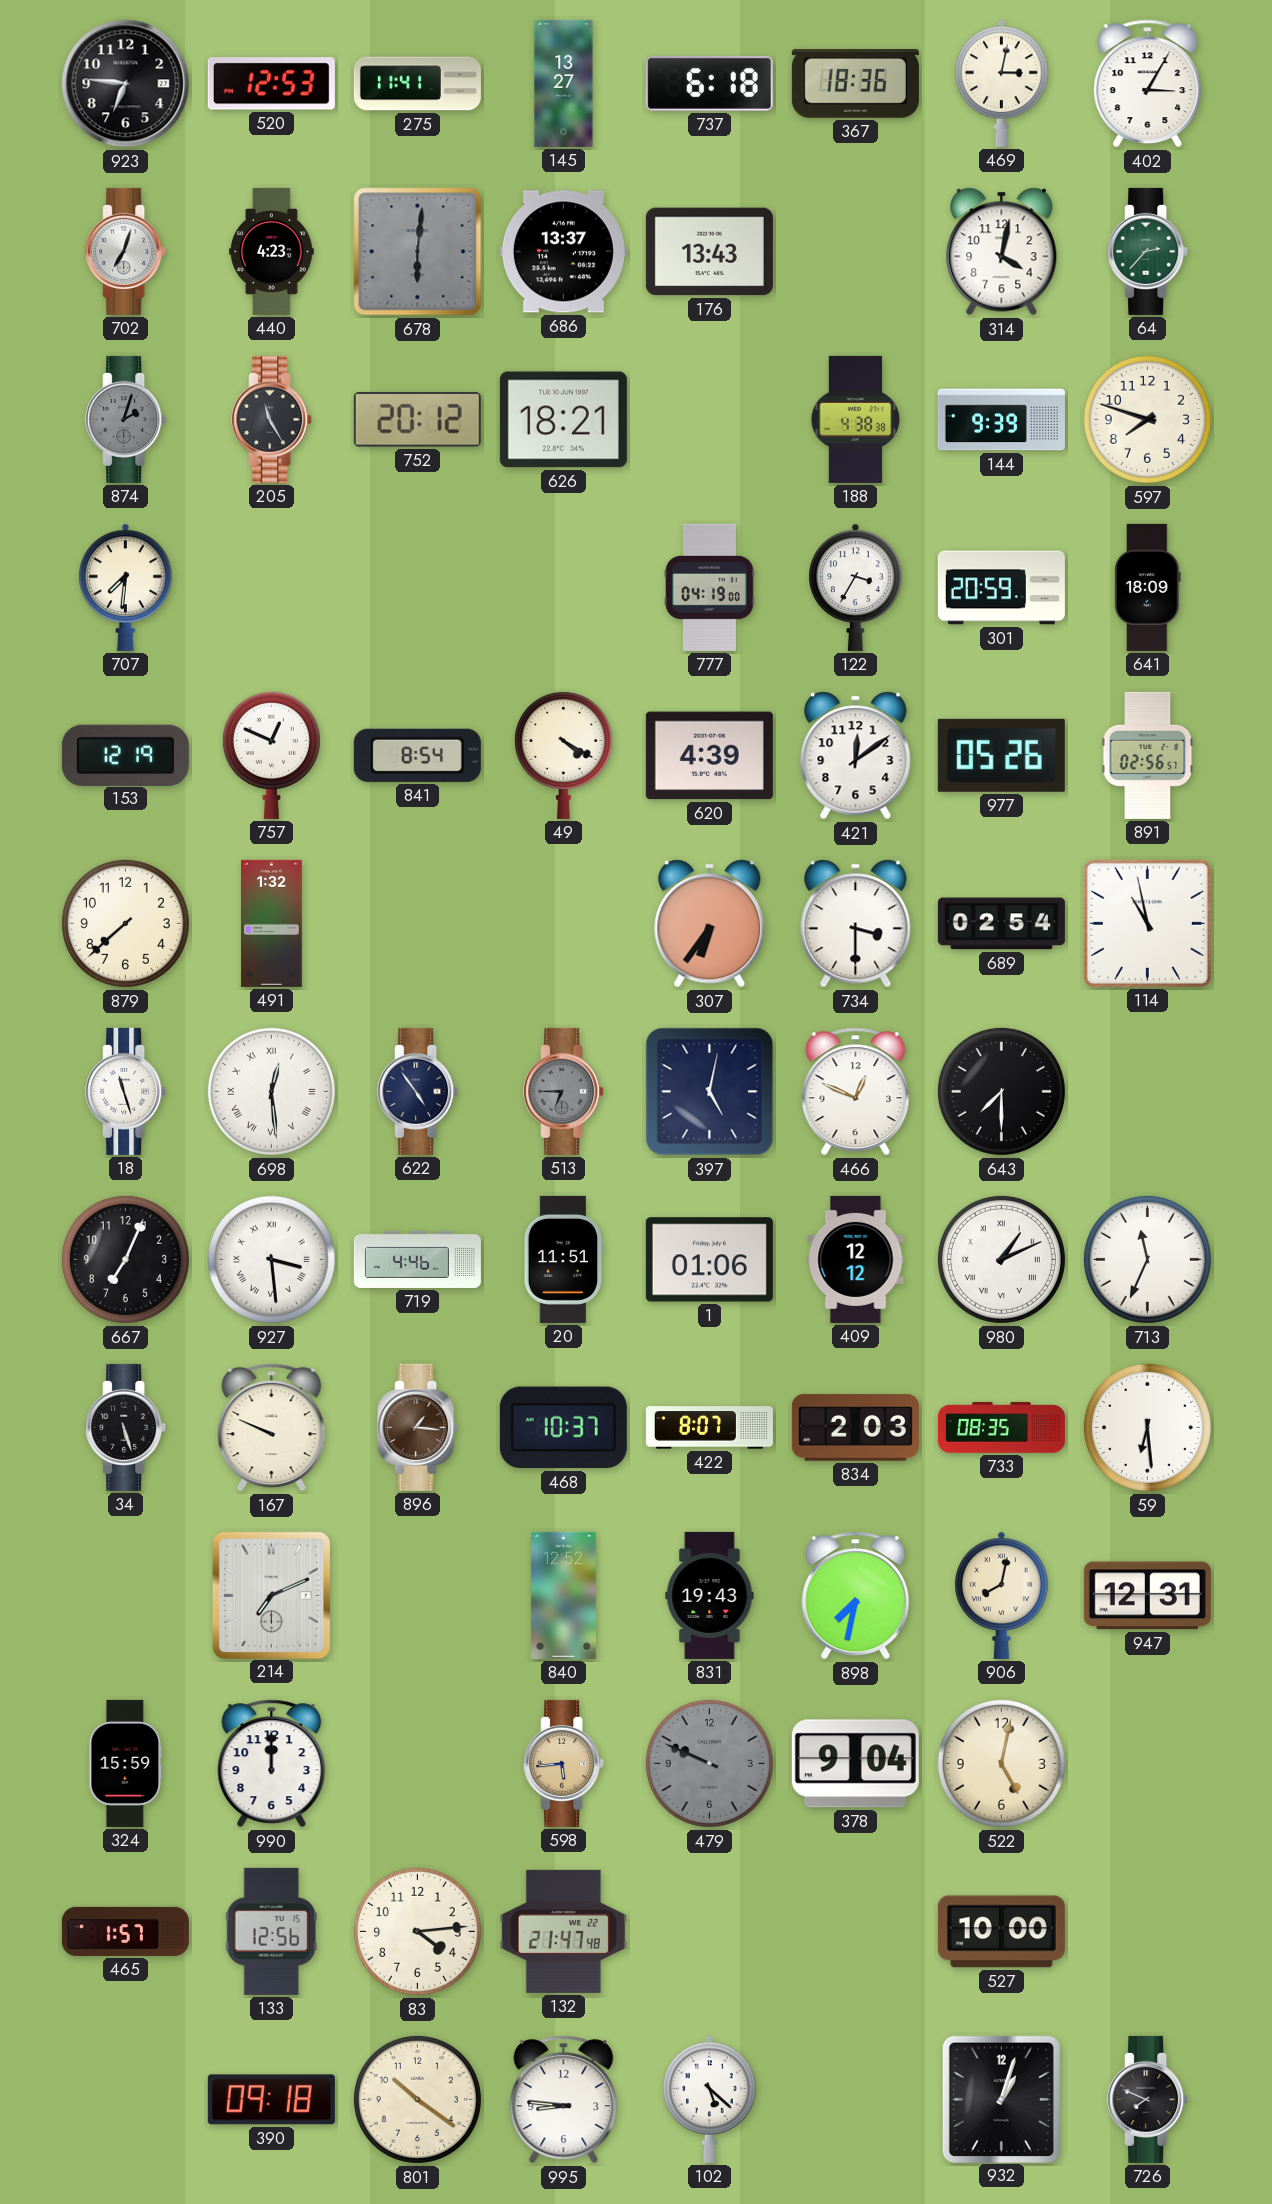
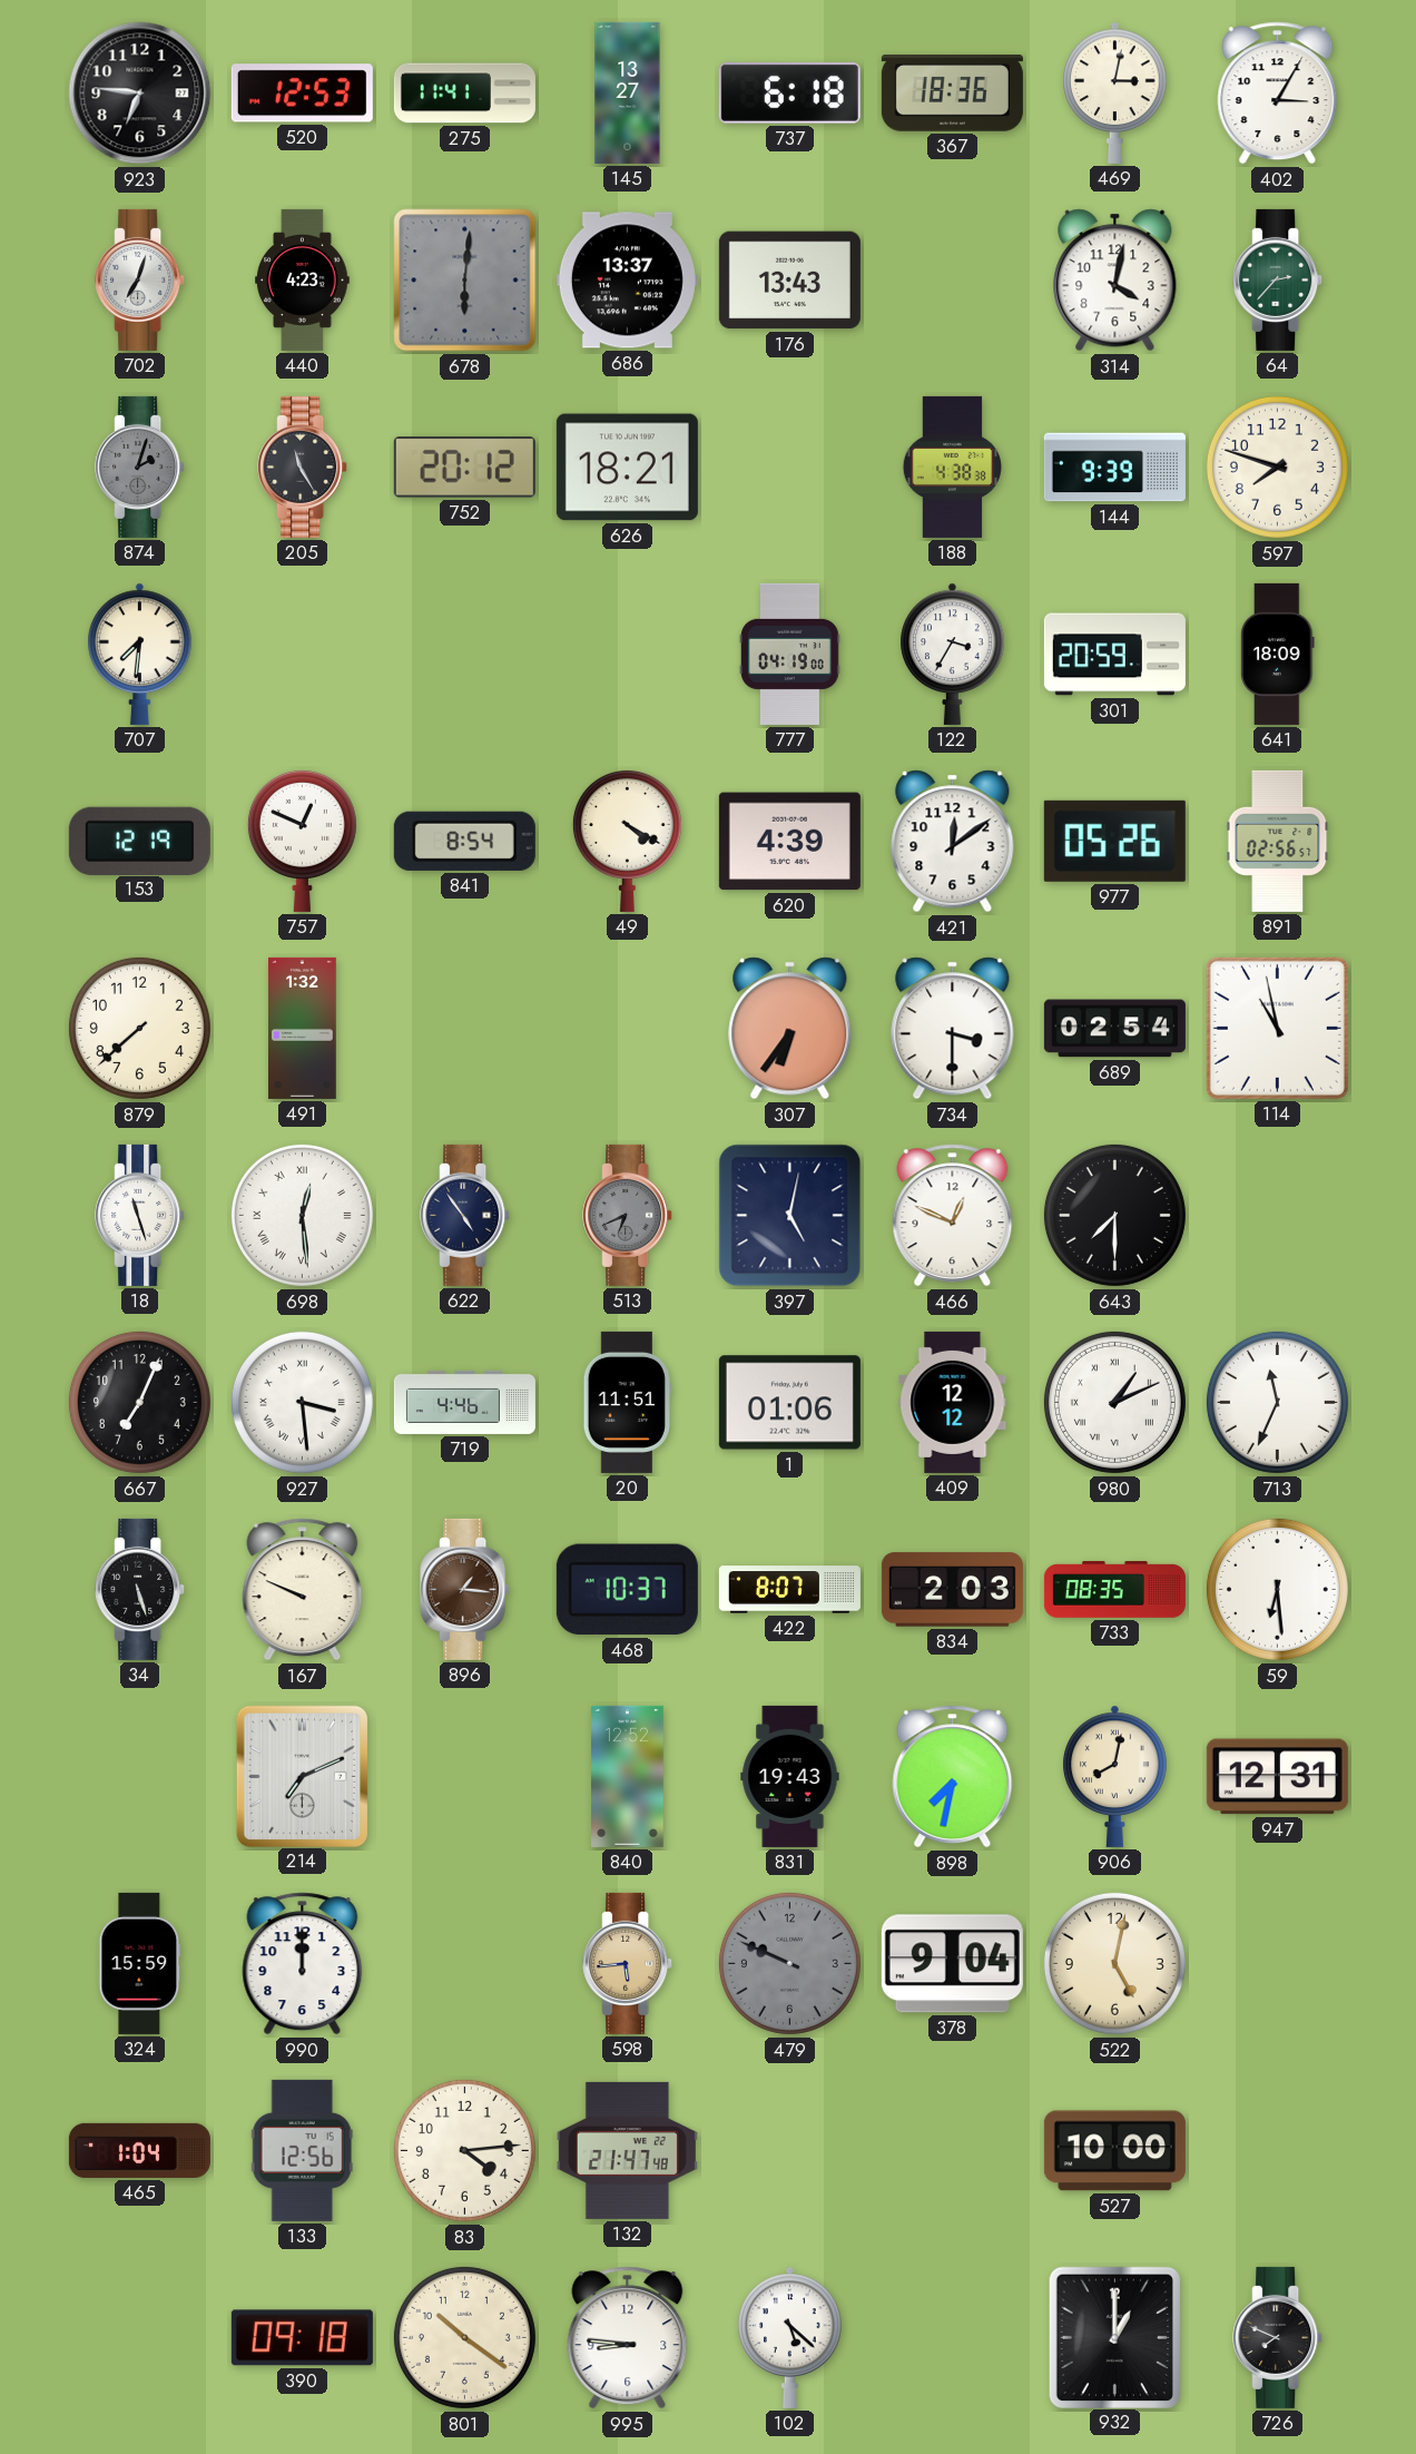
513: 6:45 -> 6:41
465: 1:57 -> 1:04
932: 1:03 -> 1:00
